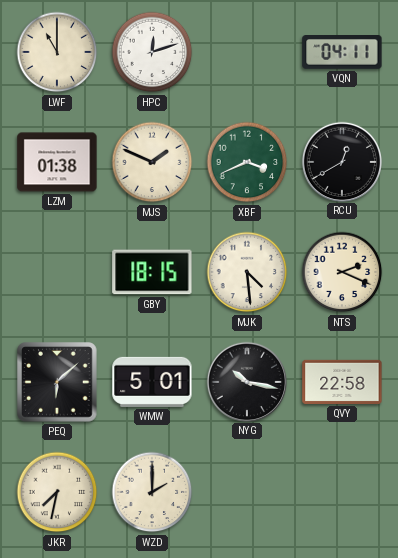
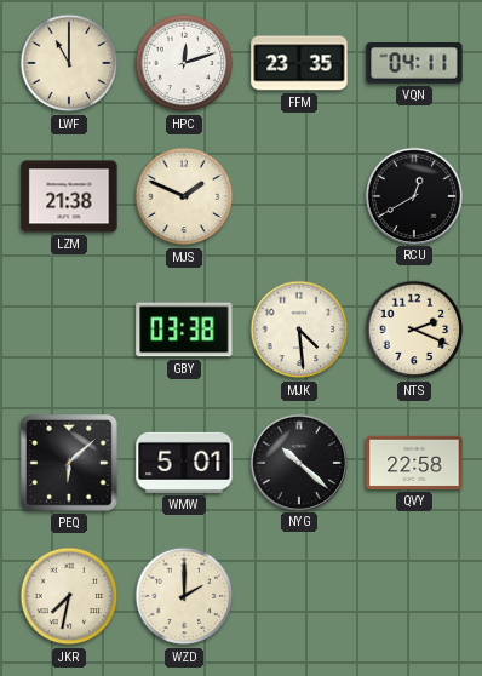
FFM: none -> 23:35
LZM: 01:38 -> 21:38
XBF: 3:41 -> none
GBY: 18:15 -> 03:38
NYG: 10:17 -> 10:22
